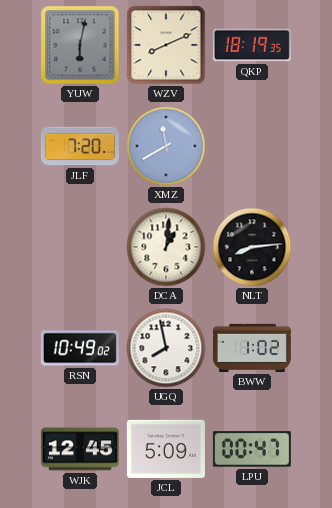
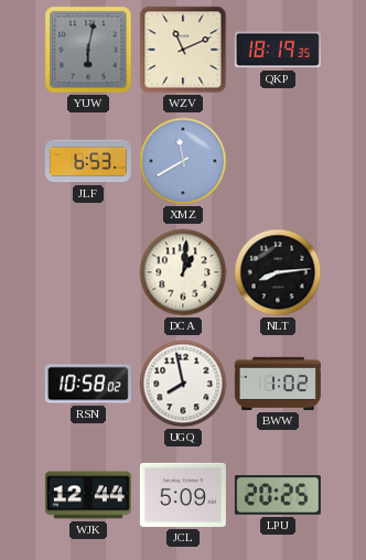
WZV: 8:11 -> 11:11
JLF: 7:20 -> 6:53
RSN: 10:49 -> 10:58
WJK: 12:45 -> 12:44
LPU: 00:47 -> 20:25
